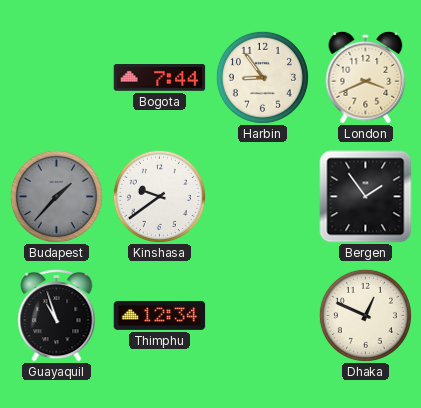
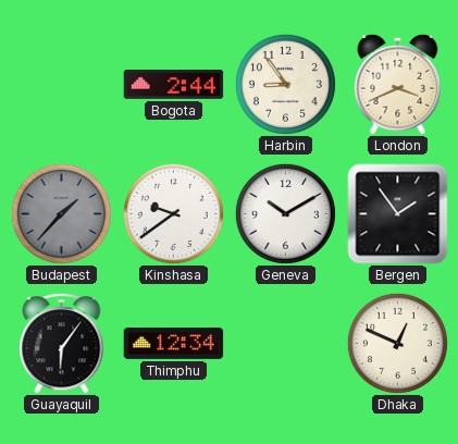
Bogota: 7:44 -> 2:44
Geneva: none -> 10:10
Guayaquil: 10:57 -> 6:06
